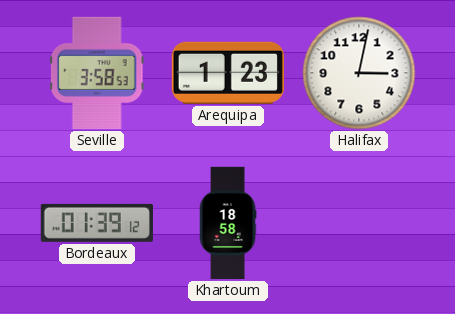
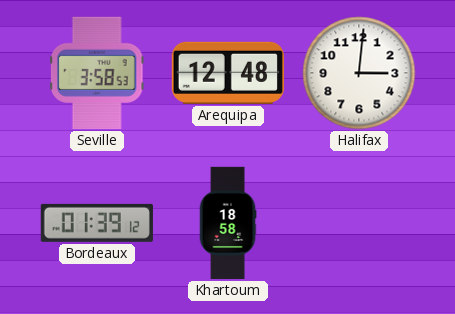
Arequipa: 1:23 -> 12:48
Halifax: 3:02 -> 3:01
